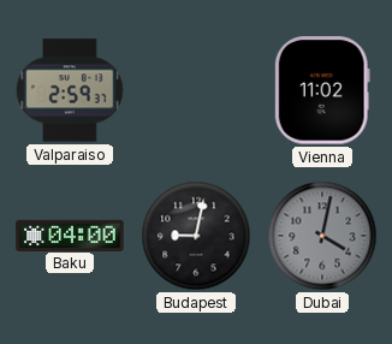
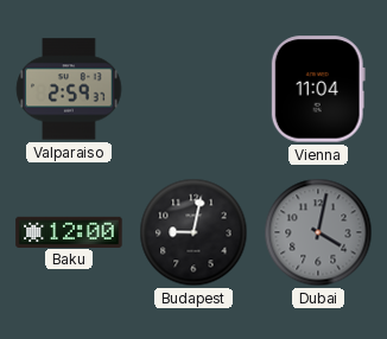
Vienna: 11:02 -> 11:04
Baku: 04:00 -> 12:00
